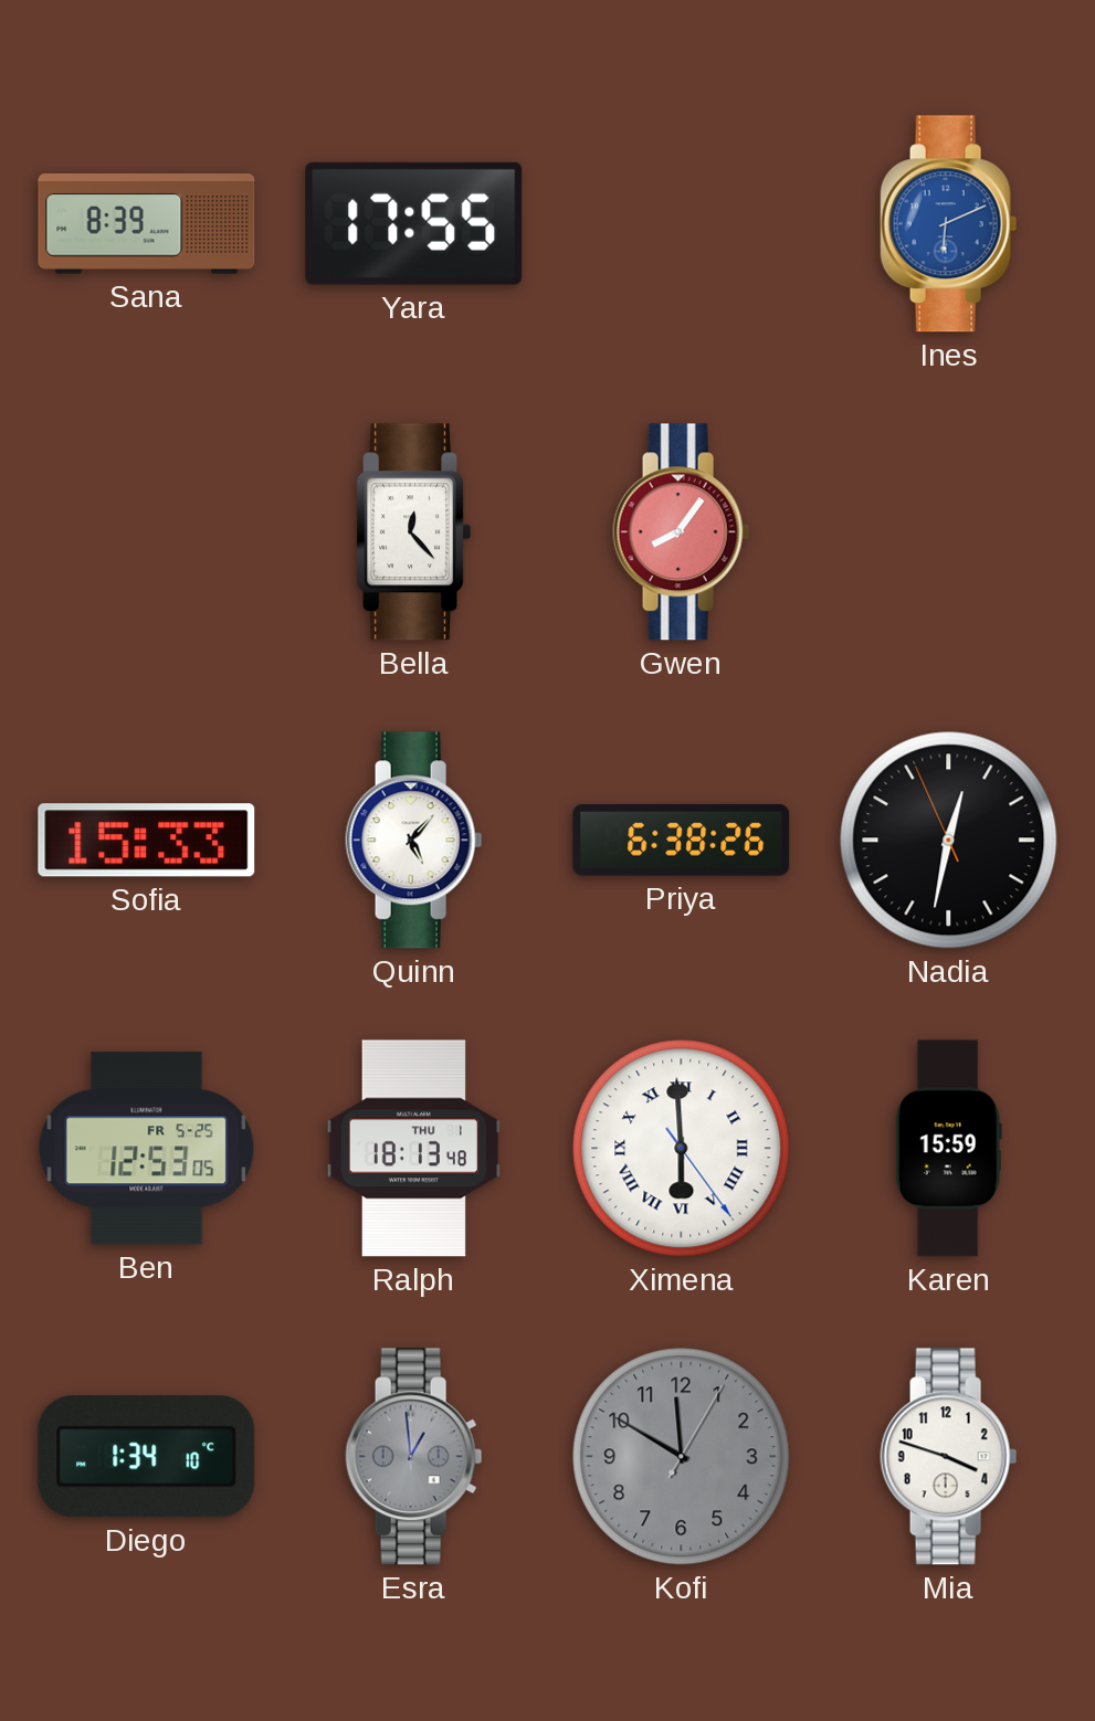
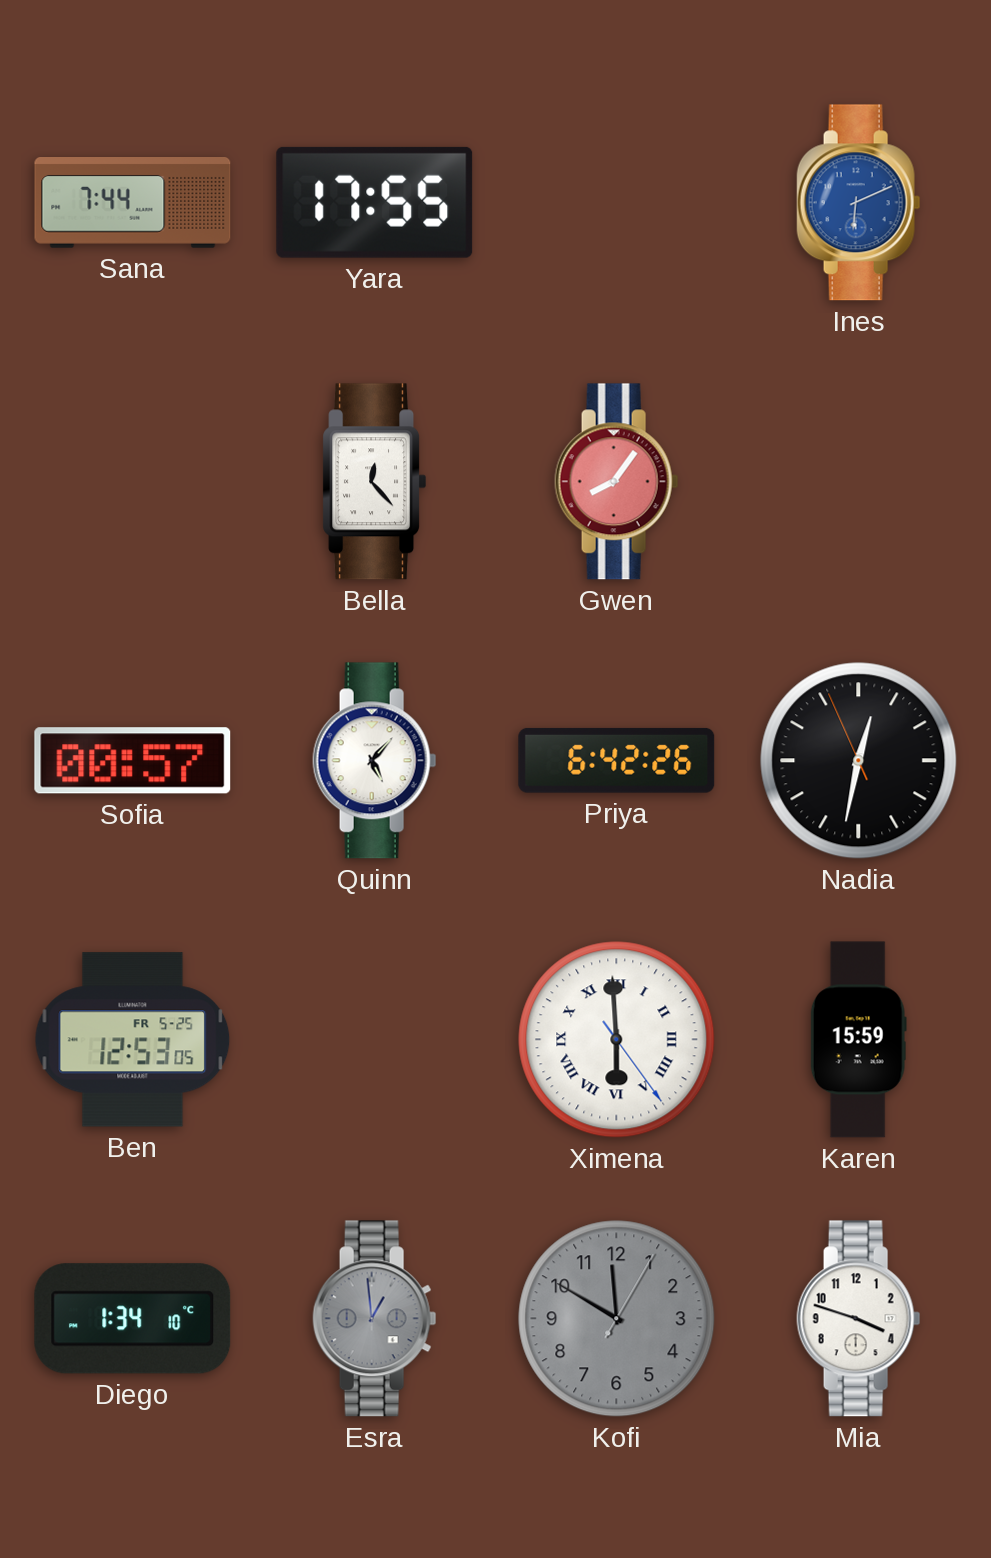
Sana: 8:39 -> 7:44
Sofia: 15:33 -> 00:57
Priya: 6:38 -> 6:42
Ralph: 18:13 -> none
